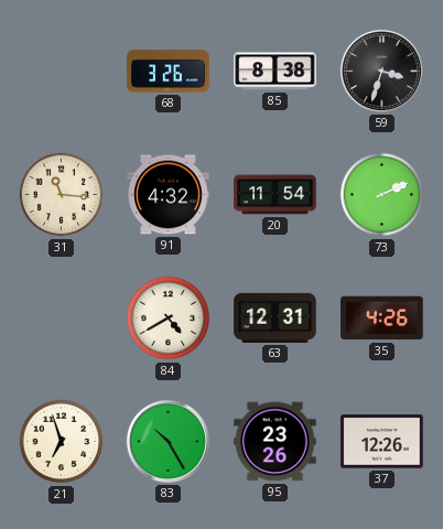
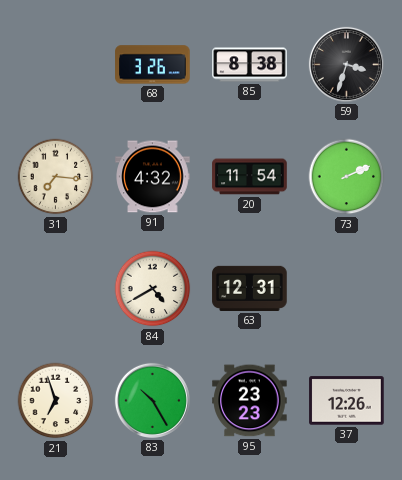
31: 11:16 -> 7:16
35: 4:26 -> none
95: 23:26 -> 23:23
